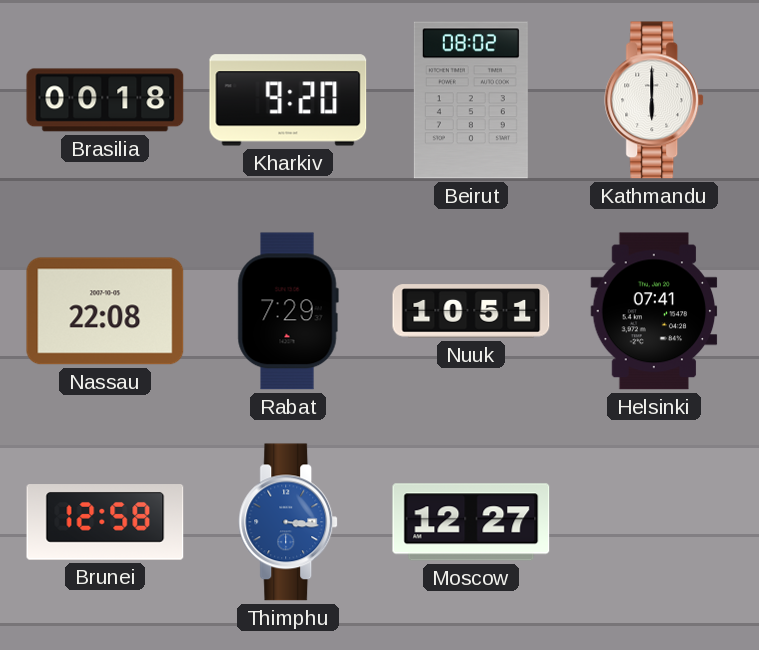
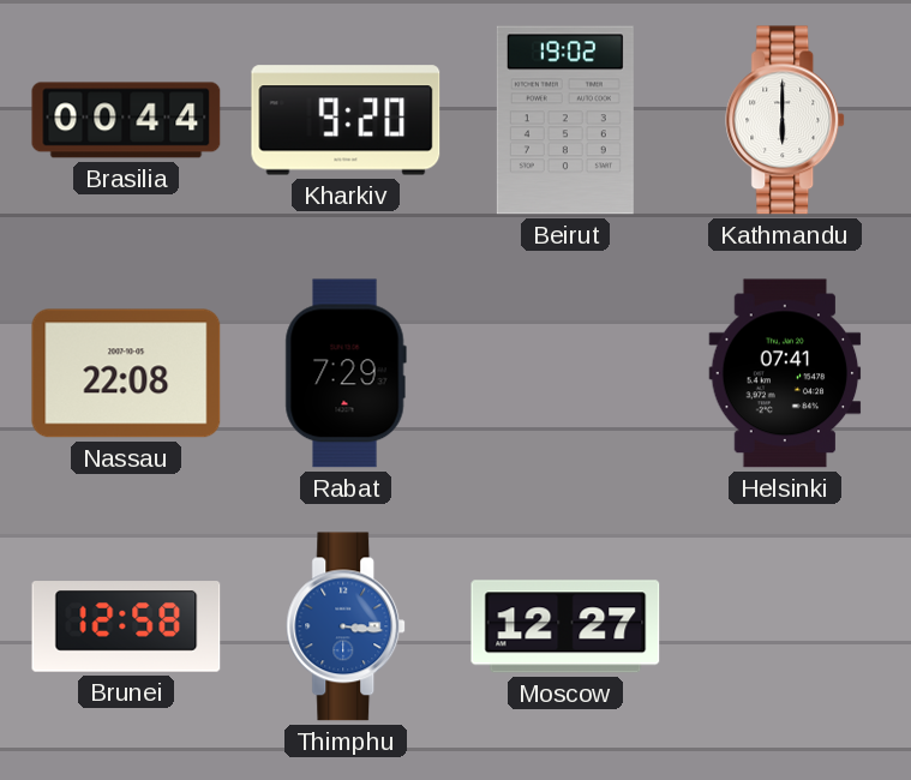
Brasilia: 00:18 -> 00:44
Beirut: 08:02 -> 19:02
Nuuk: 10:51 -> none
